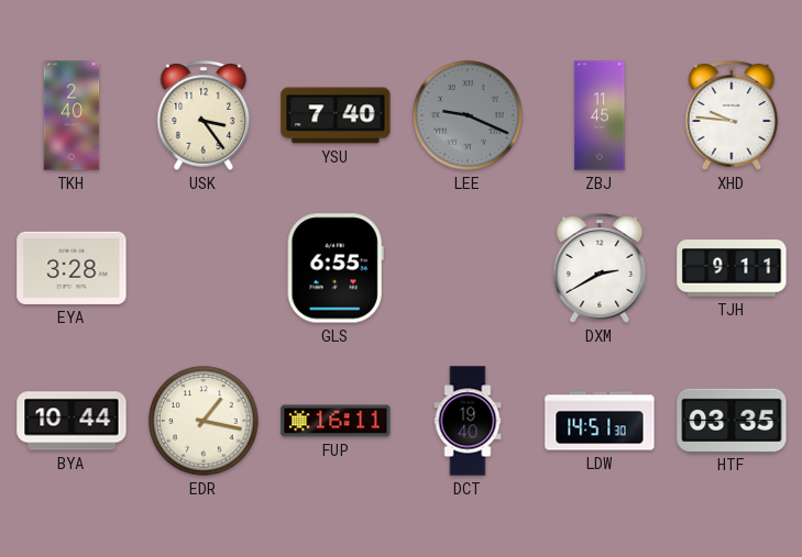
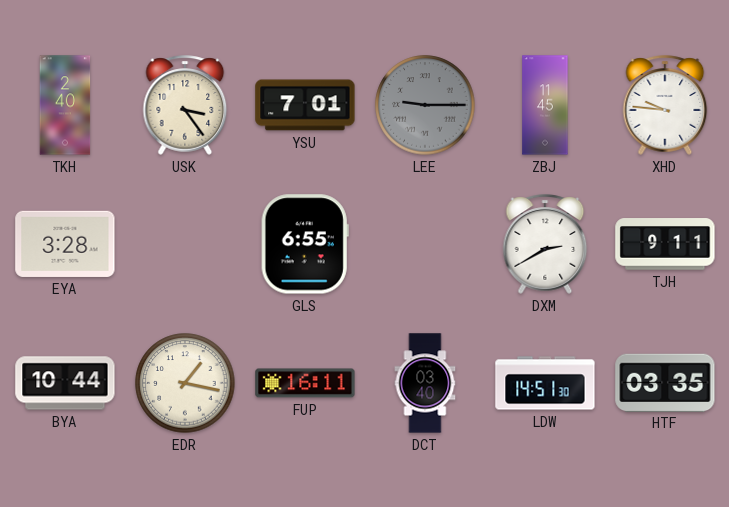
YSU: 7:40 -> 7:01
LEE: 9:19 -> 9:15
DCT: 19:40 -> 03:40
